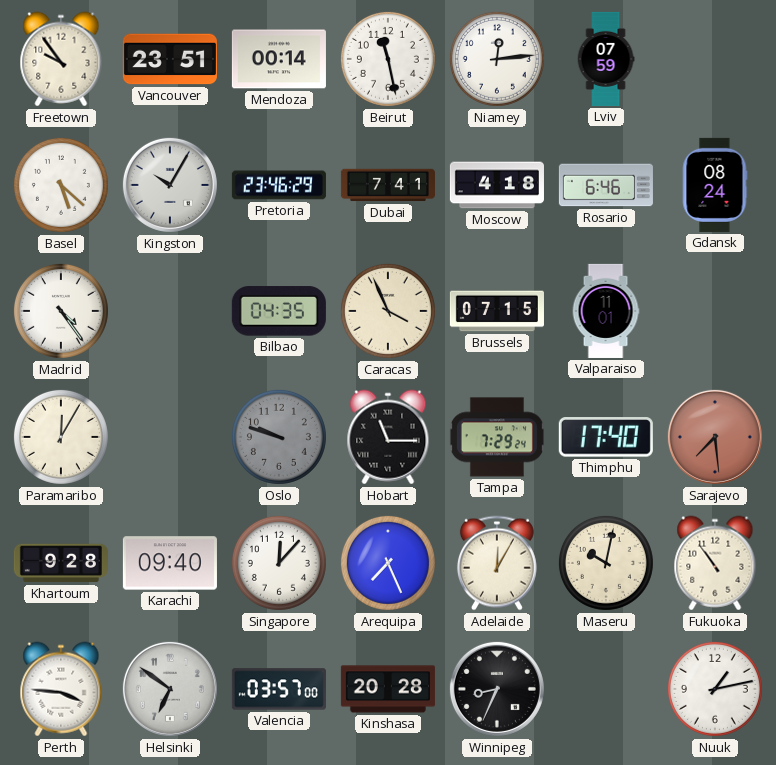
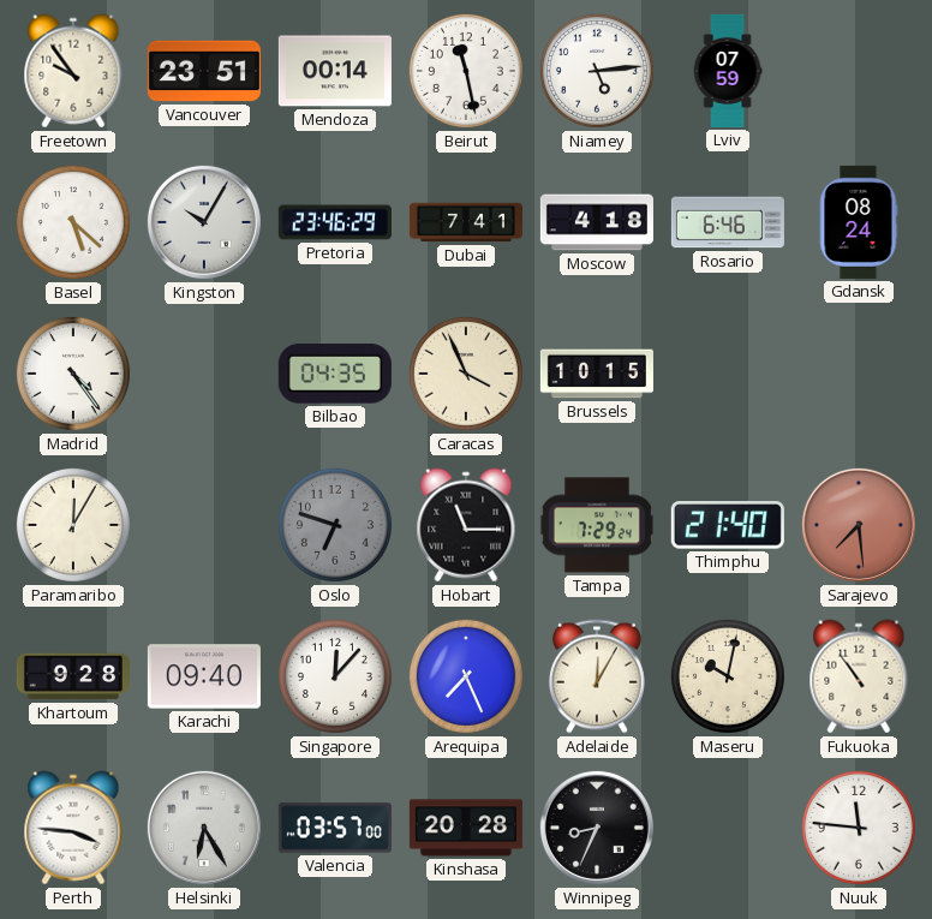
Niamey: 12:14 -> 5:14
Brussels: 07:15 -> 10:15
Valparaiso: 11:01 -> none
Oslo: 9:48 -> 6:48
Thimphu: 17:40 -> 21:40
Helsinki: 6:51 -> 6:25
Nuuk: 1:13 -> 11:46
